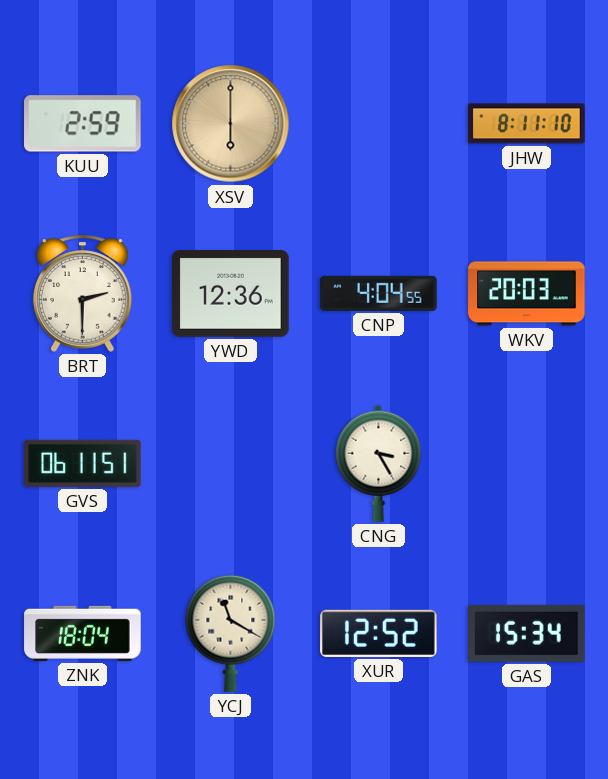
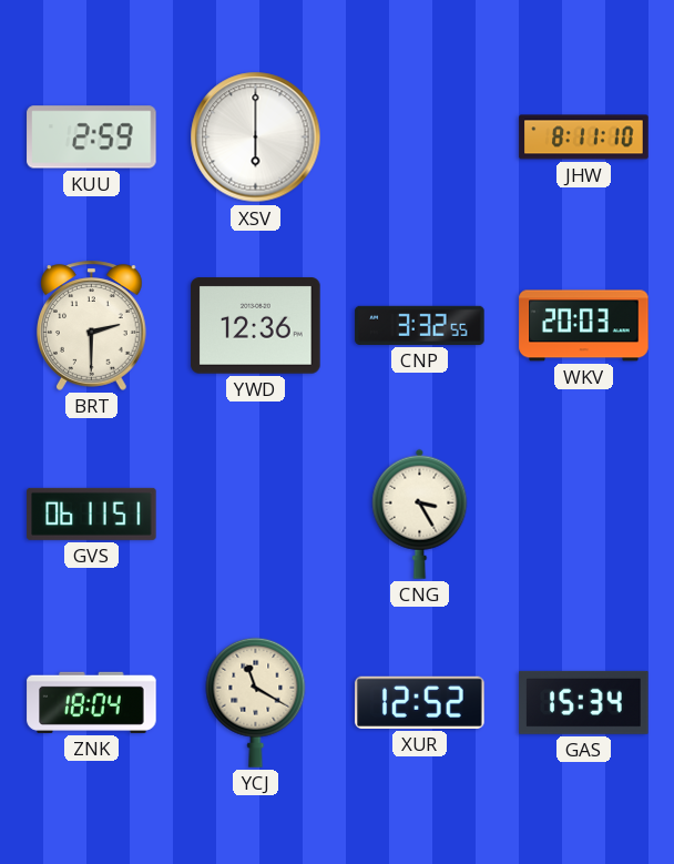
XSV dial: champagne -> white
CNP: 4:04 -> 3:32
